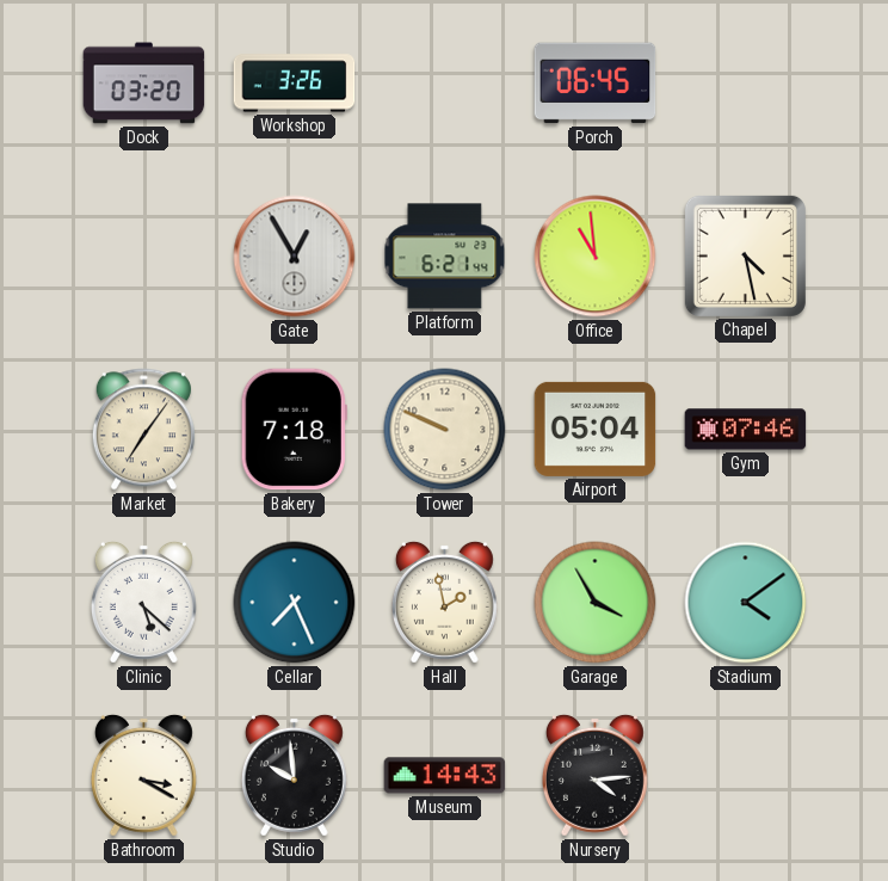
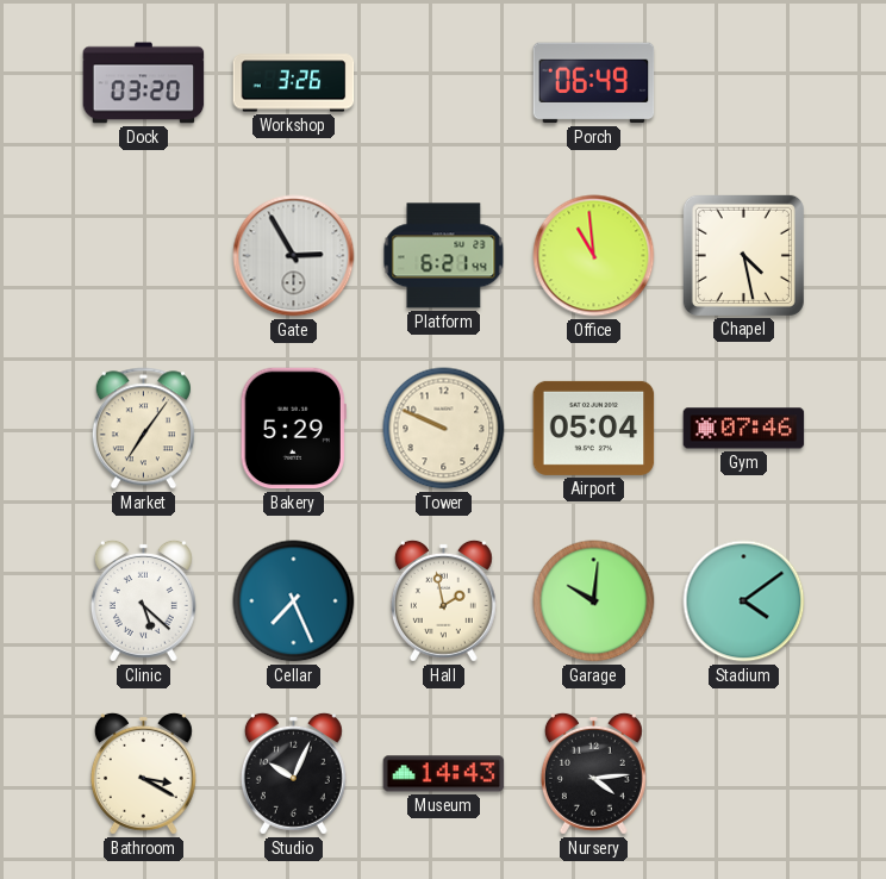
Porch: 06:45 -> 06:49
Gate: 12:55 -> 2:55
Bakery: 7:18 -> 5:29
Garage: 3:55 -> 10:01
Studio: 9:59 -> 10:04
